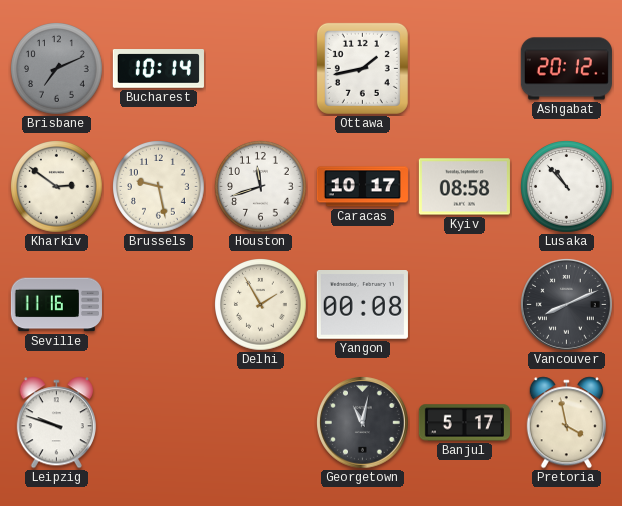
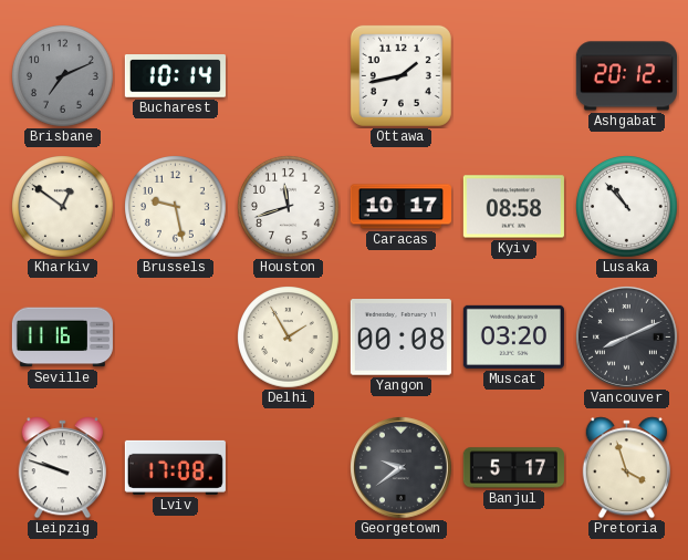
Kharkiv: 2:51 -> 12:51
Muscat: none -> 03:20
Lviv: none -> 17:08
Georgetown: 11:02 -> 9:39
Pretoria: 3:58 -> 3:57
